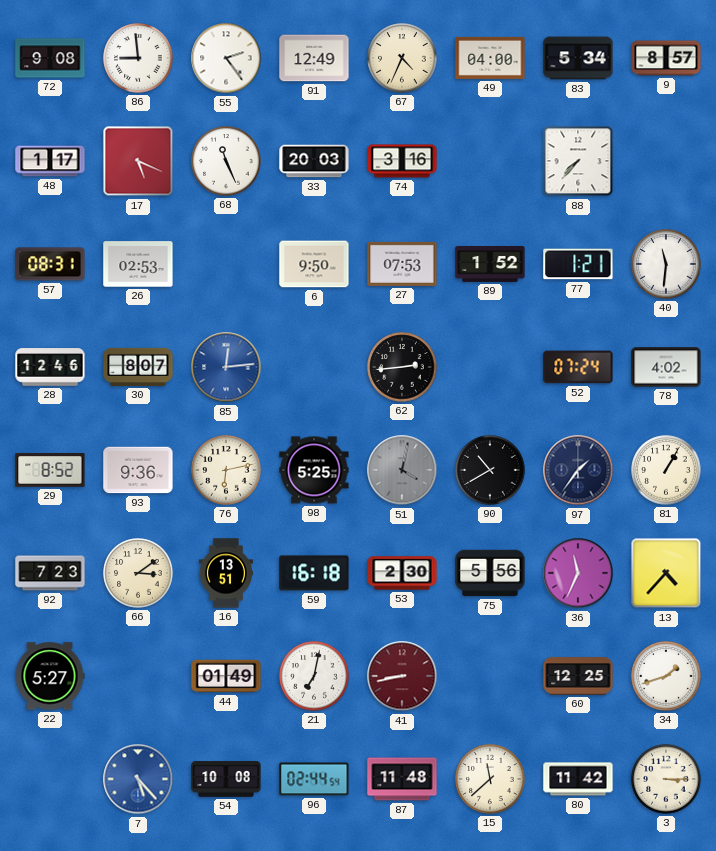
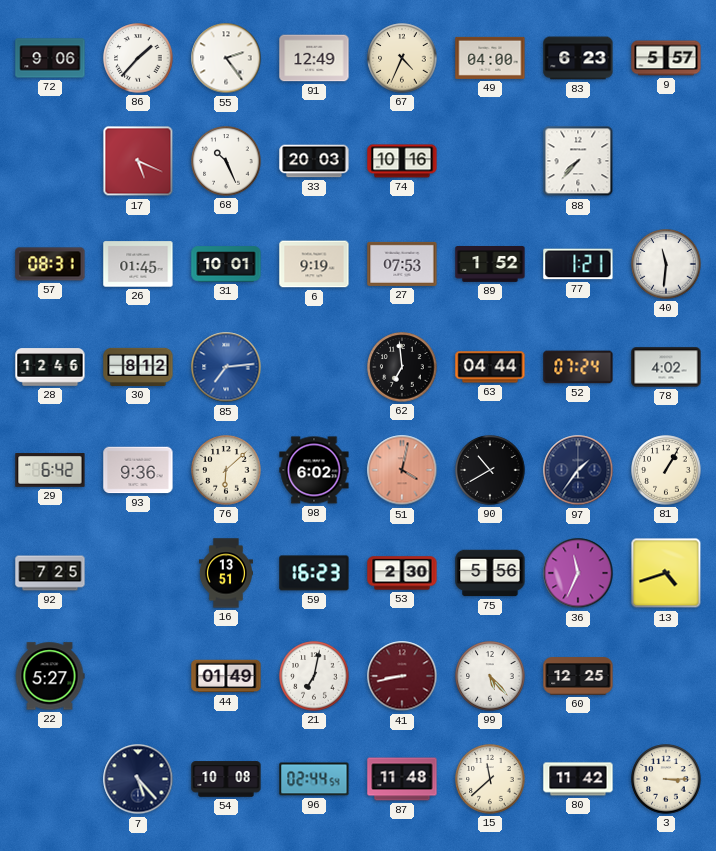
72: 9:08 -> 9:06
86: 8:59 -> 1:37
83: 5:34 -> 6:23
9: 8:57 -> 5:57
48: 1:17 -> none
68: 11:26 -> 10:26
74: 3:16 -> 10:16
26: 02:53 -> 01:45
31: none -> 10:01
6: 9:50 -> 9:19
30: 8:07 -> 8:12
85: 12:14 -> 7:14
62: 2:44 -> 6:59
63: none -> 04:44
29: 8:52 -> 6:42
76: 6:13 -> 6:08
98: 5:25 -> 6:02
51 dial: grey -> salmon
92: 7:23 -> 7:25
66: 3:09 -> none
59: 16:18 -> 16:23
13: 4:37 -> 4:42
99: none -> 5:23
34: 1:42 -> none
7 dial: blue -> navy
